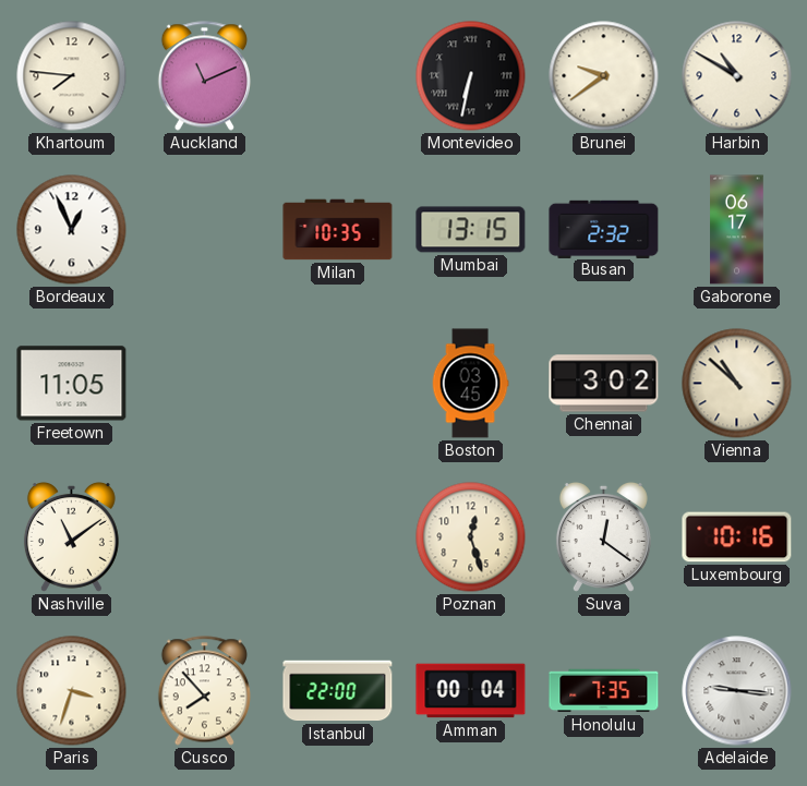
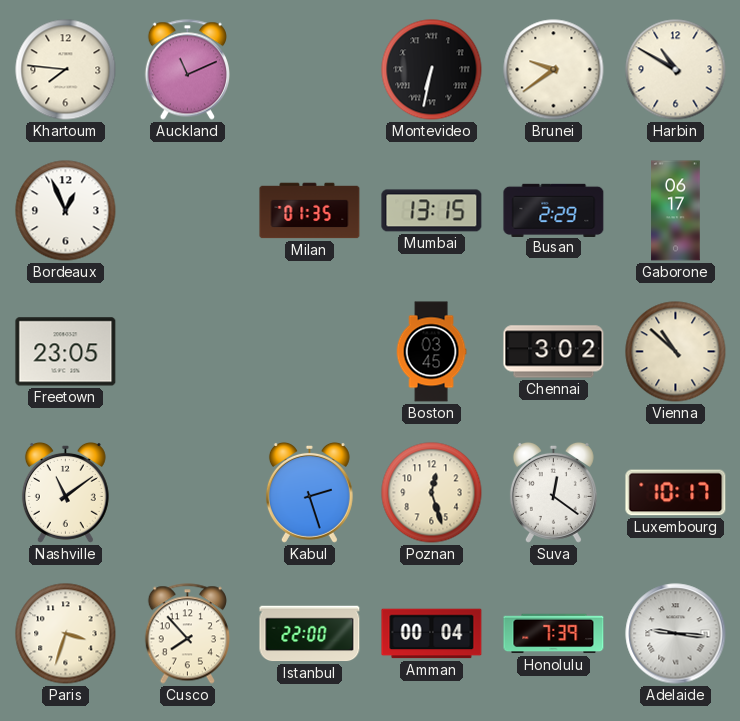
Milan: 10:35 -> 01:35
Busan: 2:32 -> 2:29
Freetown: 11:05 -> 23:05
Kabul: none -> 2:27
Luxembourg: 10:16 -> 10:17
Honolulu: 7:35 -> 7:39
